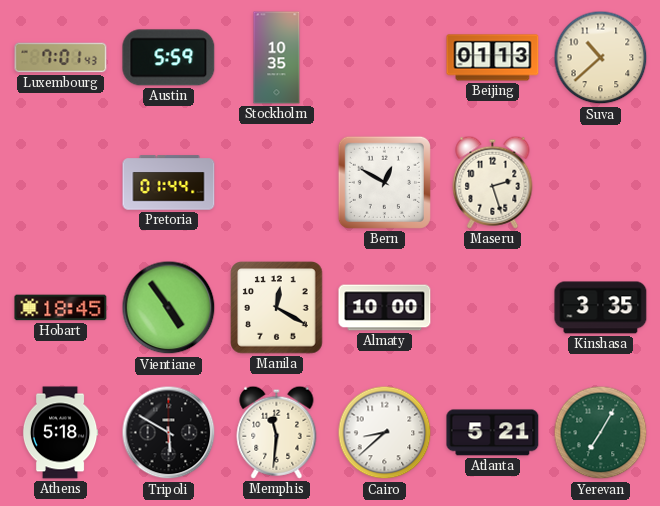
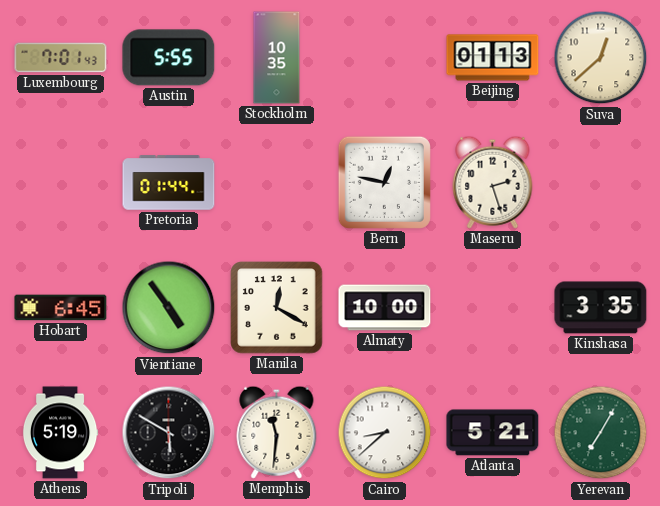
Austin: 5:59 -> 5:55
Suva: 10:38 -> 12:38
Bern: 12:50 -> 12:47
Hobart: 18:45 -> 6:45
Athens: 5:18 -> 5:19
